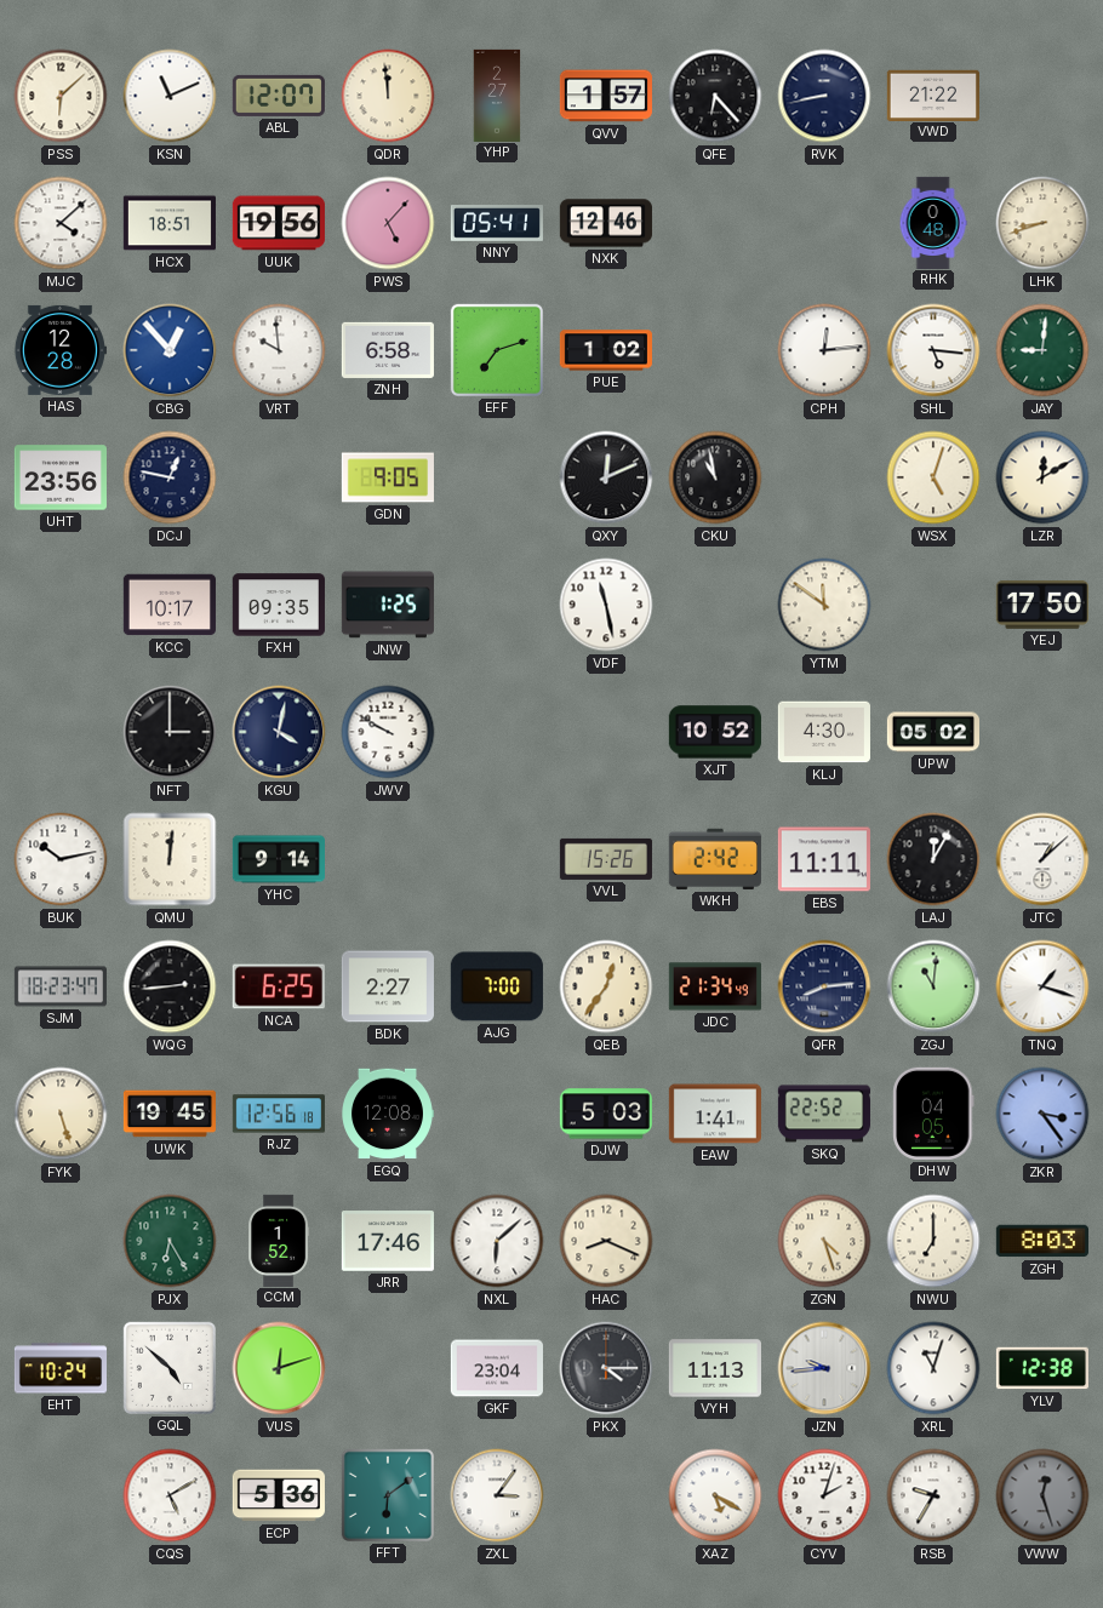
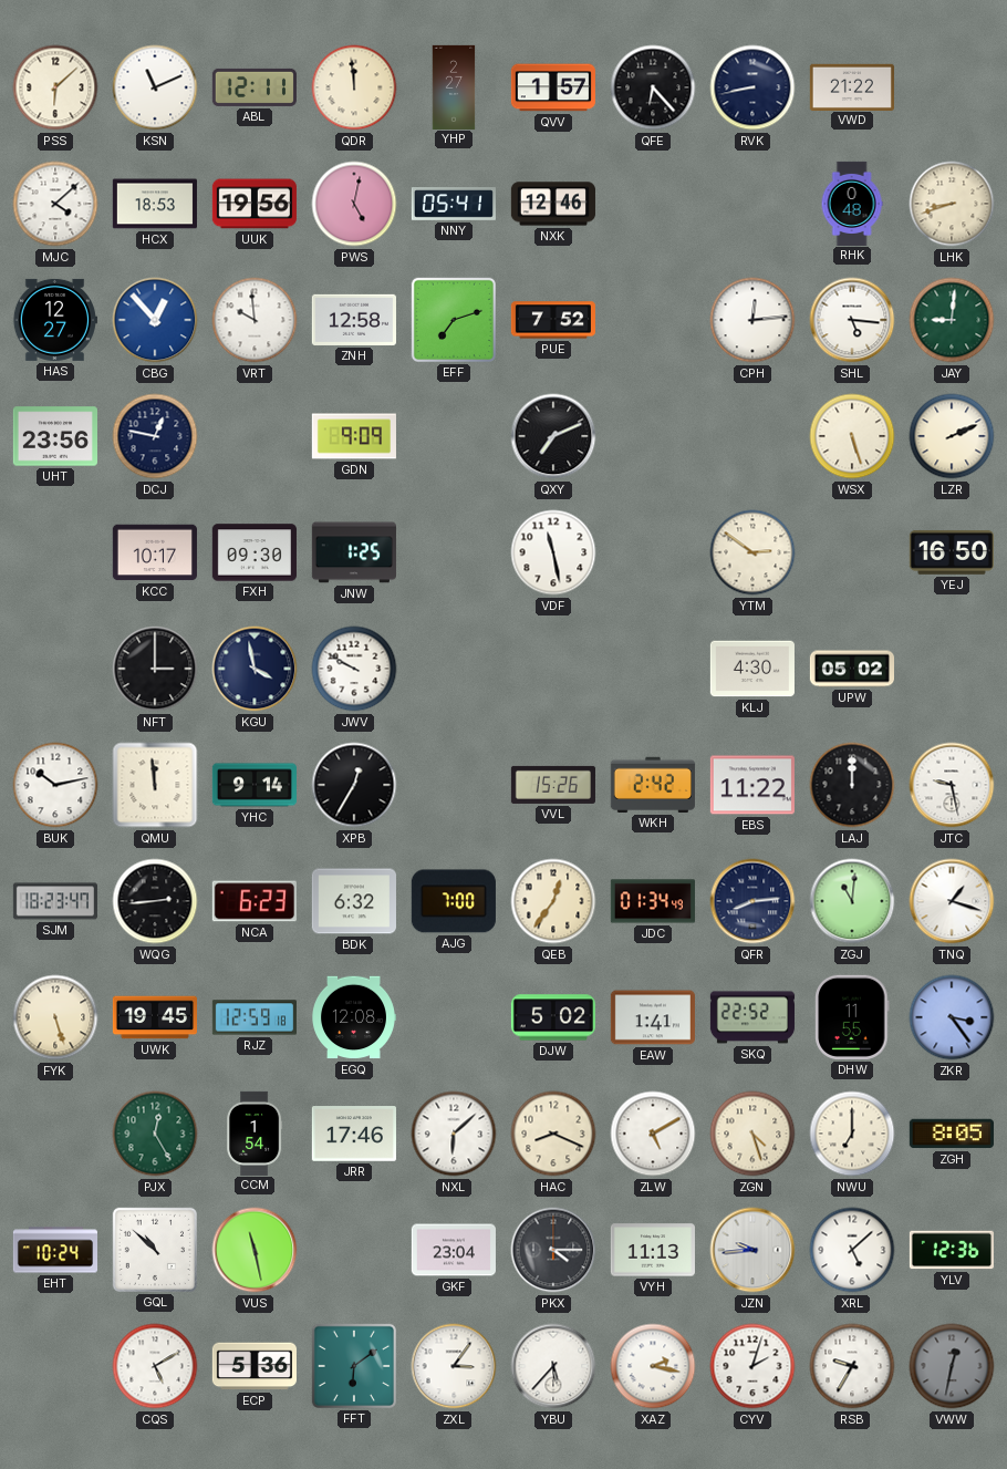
ABL: 12:07 -> 12:11
HCX: 18:51 -> 18:53
PWS: 5:07 -> 5:02
HAS: 12:28 -> 12:27
ZNH: 6:58 -> 12:58
PUE: 1:02 -> 7:52
GDN: 9:05 -> 9:09
QXY: 12:11 -> 7:11
CKU: 10:58 -> none
WSX: 5:03 -> 5:27
LZR: 12:10 -> 2:11
FXH: 09:35 -> 09:30
YTM: 11:51 -> 2:51
YEJ: 17:50 -> 16:50
KGU: 4:02 -> 3:58
XJT: 10:52 -> none
QMU: 12:01 -> 11:59
XPB: none -> 12:35
EBS: 11:11 -> 11:22
LAJ: 12:05 -> 12:00
JTC: 1:08 -> 9:28
NCA: 6:25 -> 6:23
BDK: 2:27 -> 6:32
JDC: 21:34 -> 01:34
RJZ: 12:56 -> 12:59
DJW: 5:03 -> 5:02
DHW: 04:05 -> 11:55
PJX: 6:25 -> 12:25
CCM: 1:52 -> 1:54
ZLW: none -> 5:10
ZGH: 8:03 -> 8:05
GQL: 4:52 -> 10:52
VUS: 12:12 -> 11:28
XRL: 11:03 -> 5:08
YLV: 12:38 -> 12:36
YBU: none -> 5:37
XAZ: 5:20 -> 2:17
VWW: 12:27 -> 12:32
